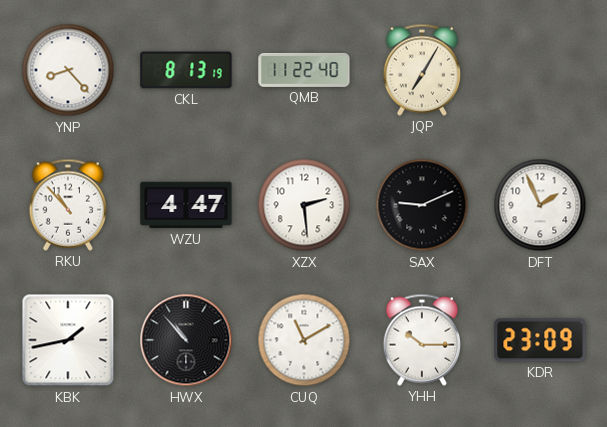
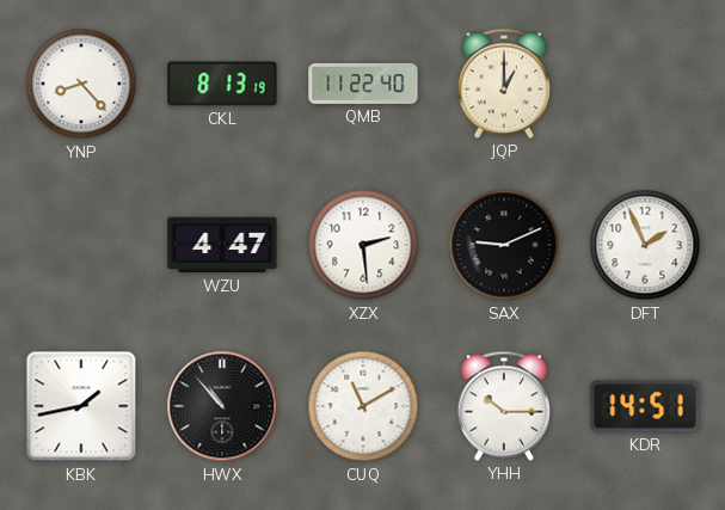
JQP: 7:05 -> 1:00
RKU: 10:53 -> none
KDR: 23:09 -> 14:51
